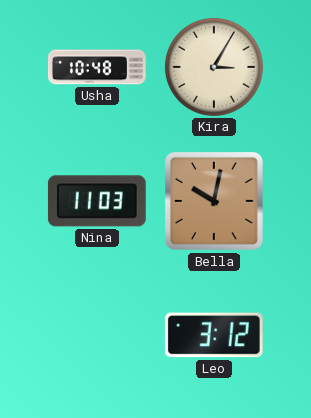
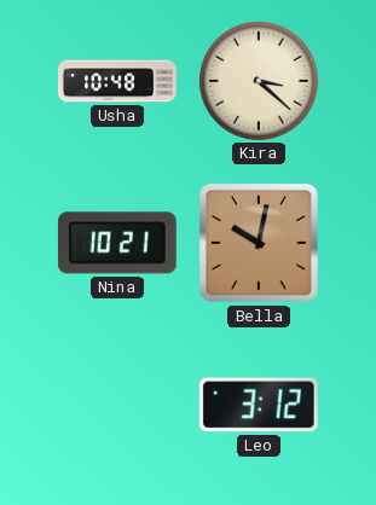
Kira: 3:05 -> 3:22
Nina: 11:03 -> 10:21
